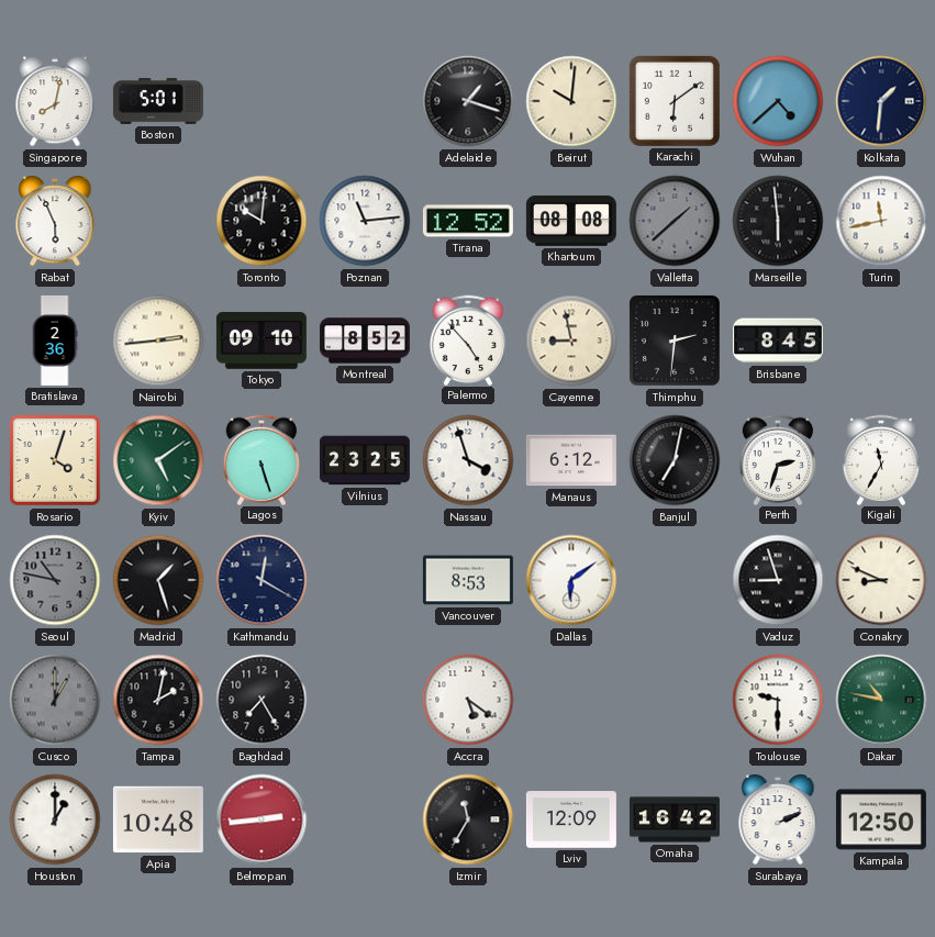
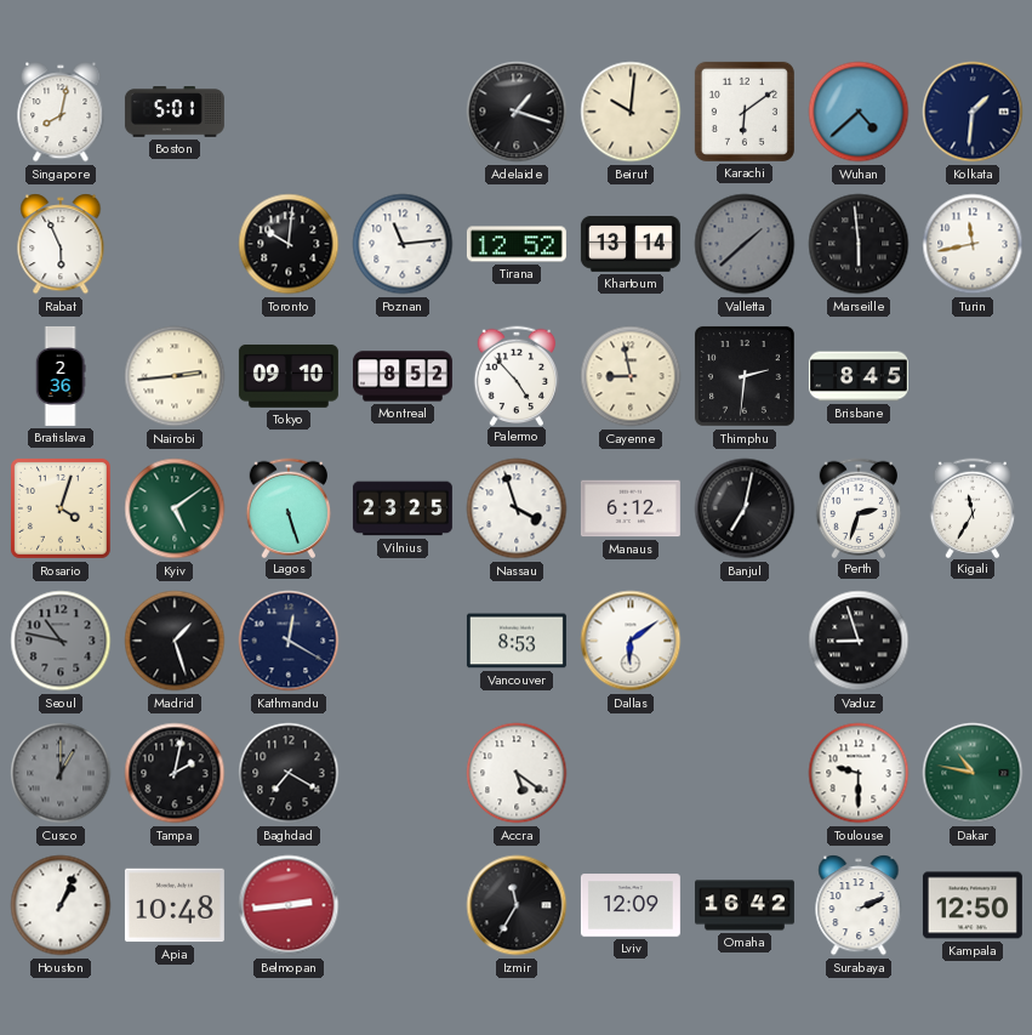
Khartoum: 08:08 -> 13:14
Conakry: 8:49 -> none
Baghdad: 7:25 -> 7:20
Houston: 1:00 -> 1:04
